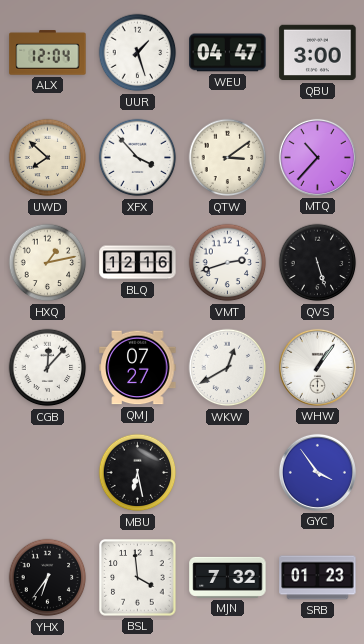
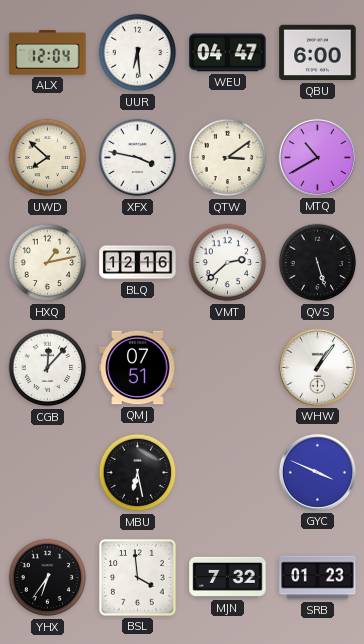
UUR: 1:27 -> 6:29
QBU: 3:00 -> 6:00
XFX: 3:53 -> 3:47
MTQ: 10:37 -> 10:40
VMT: 2:42 -> 2:38
QMJ: 07:27 -> 07:51
WKW: 12:40 -> none
GYC: 3:54 -> 3:49
